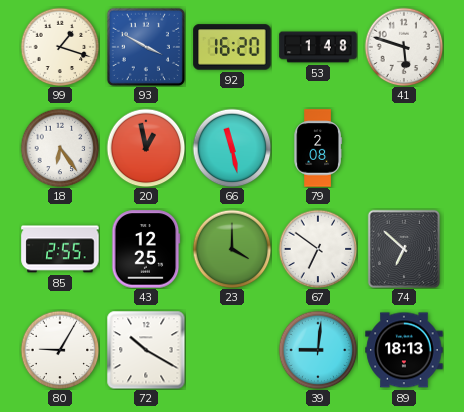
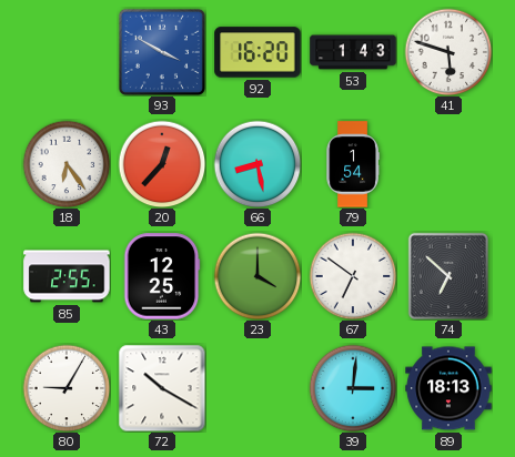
99: 1:18 -> none
53: 1:48 -> 1:43
20: 12:58 -> 12:37
66: 11:28 -> 8:28
79: 2:08 -> 1:54
39: 9:01 -> 3:01
